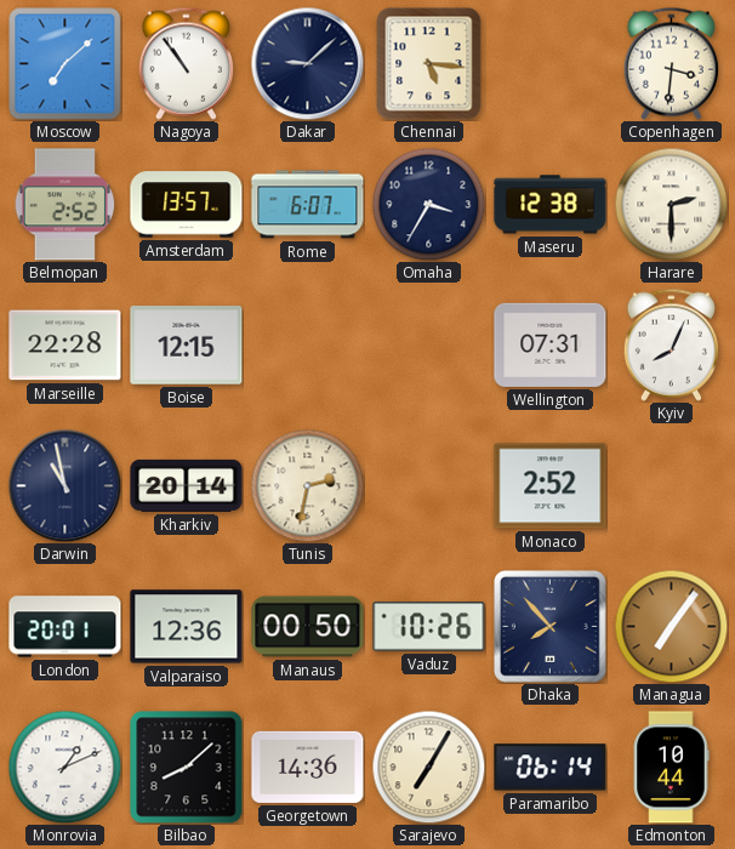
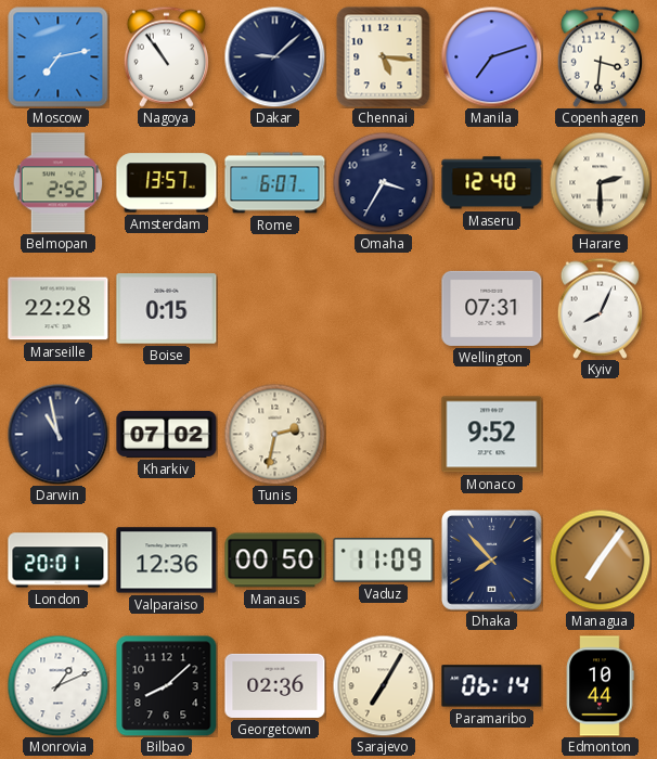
Moscow: 7:08 -> 7:13
Manila: none -> 7:12
Maseru: 12:38 -> 12:40
Boise: 12:15 -> 0:15
Kharkiv: 20:14 -> 07:02
Monaco: 2:52 -> 9:52
Vaduz: 10:26 -> 11:09
Georgetown: 14:36 -> 02:36
